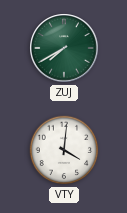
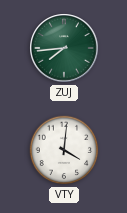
ZUJ: 7:40 -> 7:44
